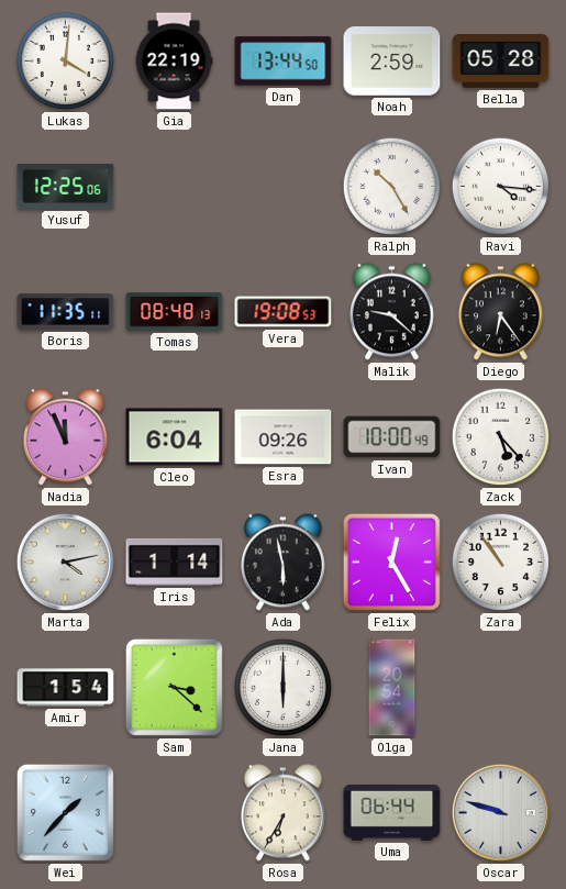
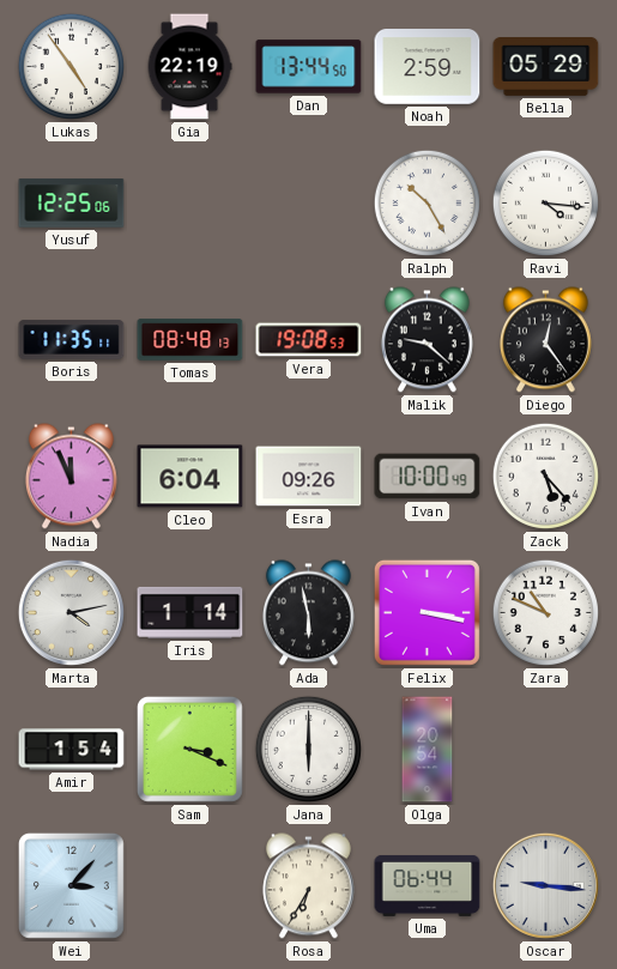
Lukas: 4:01 -> 4:54
Bella: 05:28 -> 05:29
Diego: 6:24 -> 12:24
Felix: 12:25 -> 3:17
Zara: 10:54 -> 10:49
Sam: 3:22 -> 3:19
Wei: 1:37 -> 3:07
Oscar: 9:48 -> 9:16
